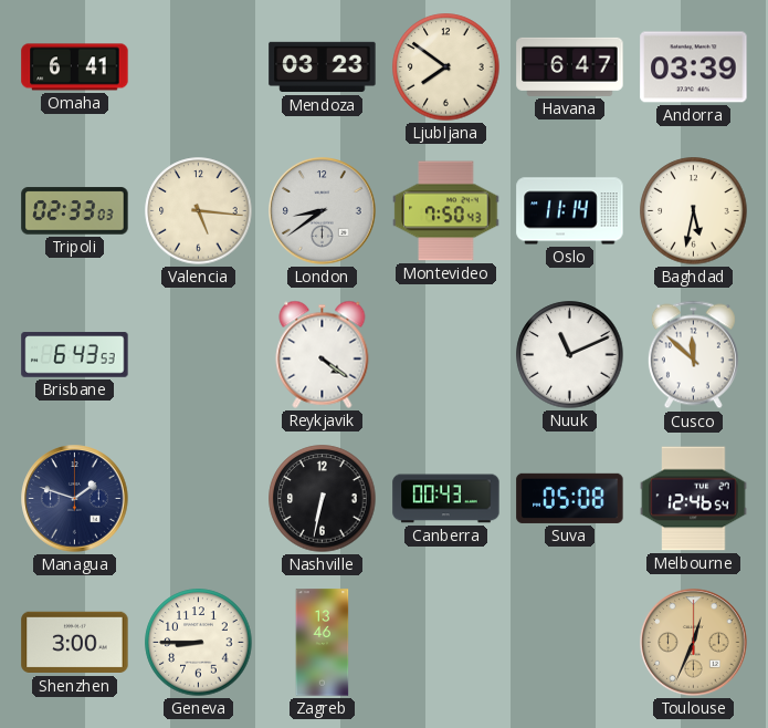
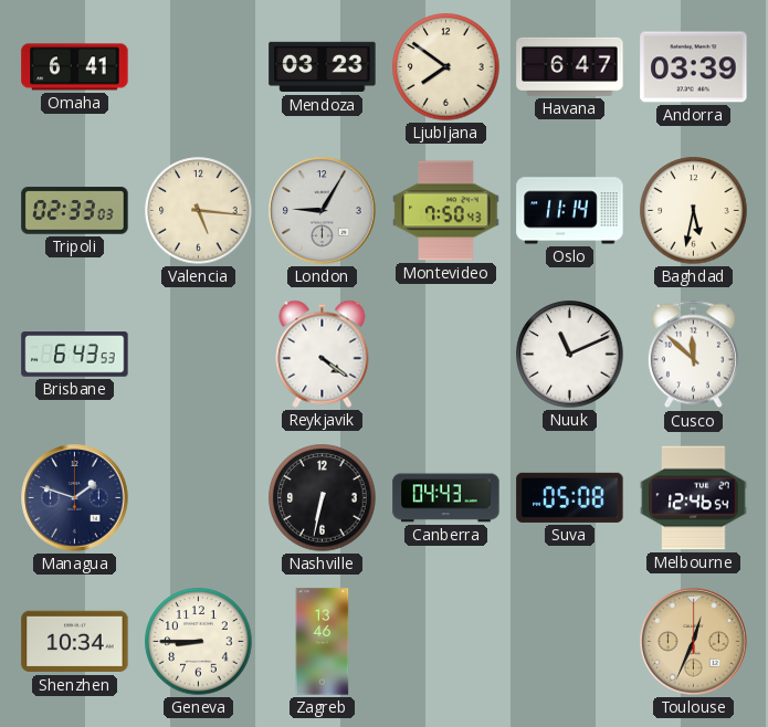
London: 8:39 -> 9:05
Canberra: 00:43 -> 04:43
Shenzhen: 3:00 -> 10:34
